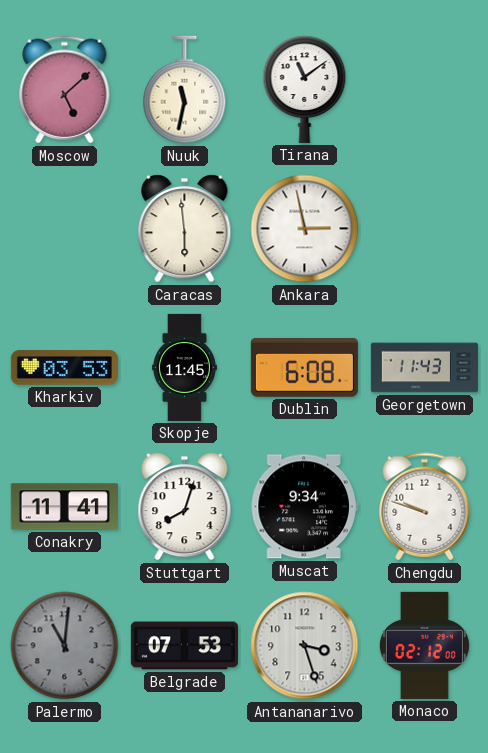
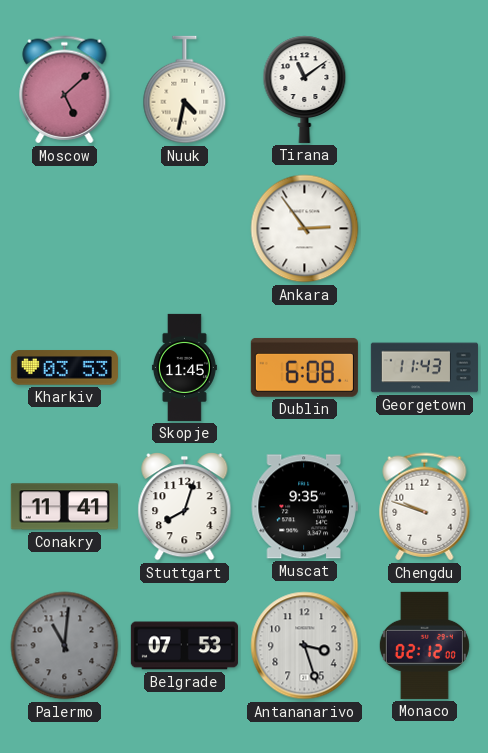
Nuuk: 11:32 -> 4:32
Caracas: 5:59 -> none
Ankara: 2:58 -> 2:54
Muscat: 9:34 -> 9:35
